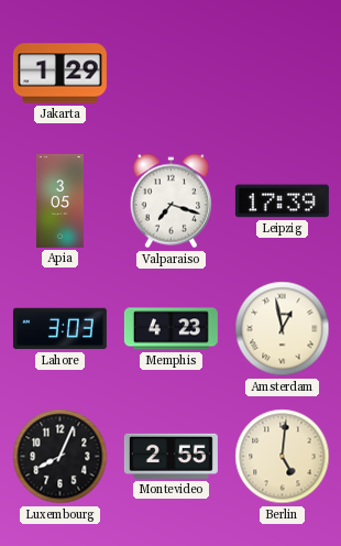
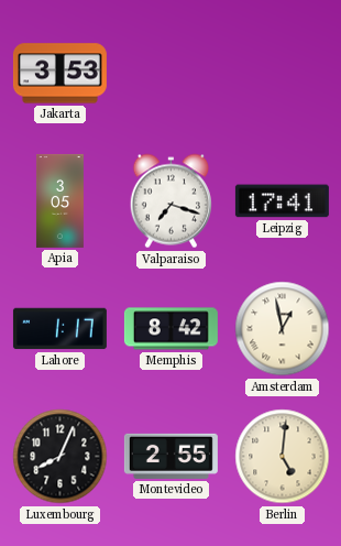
Jakarta: 1:29 -> 3:53
Leipzig: 17:39 -> 17:41
Lahore: 3:03 -> 1:17
Memphis: 4:23 -> 8:42
